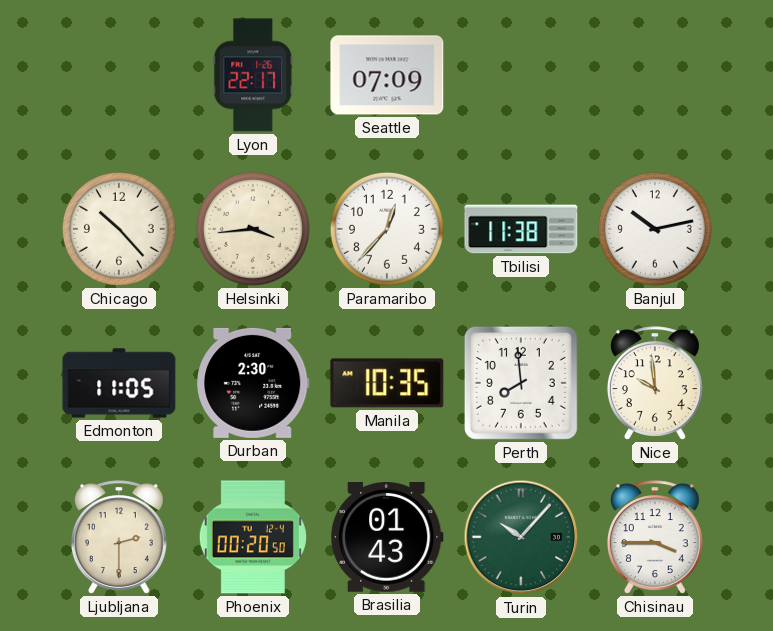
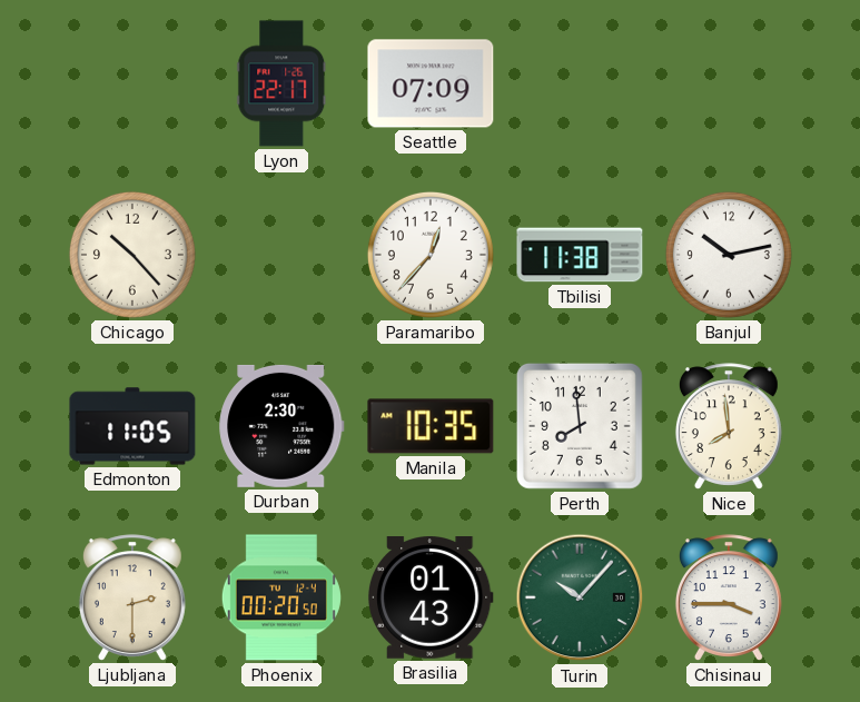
Helsinki: 3:44 -> none
Nice: 9:59 -> 7:59
